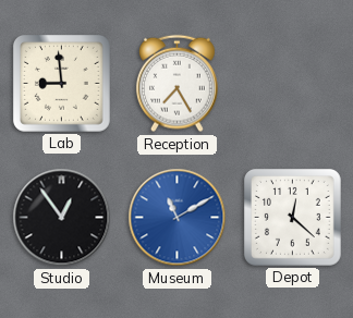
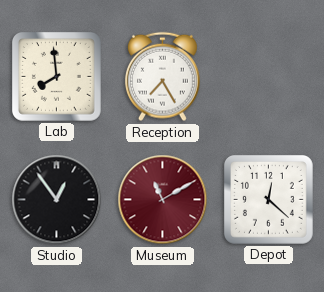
Lab: 8:59 -> 7:59
Museum dial: blue -> burgundy
